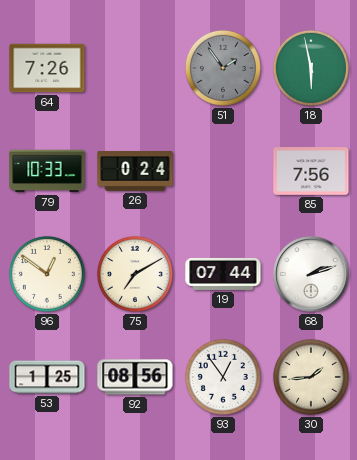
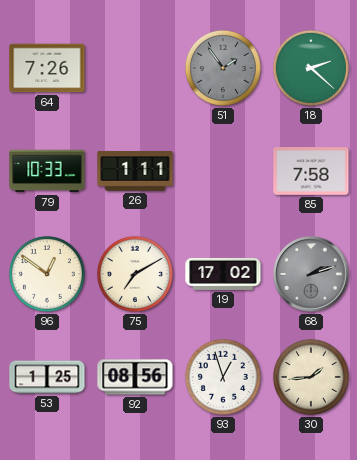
18: 5:58 -> 2:22
26: 0:24 -> 1:11
85: 7:56 -> 7:58
19: 07:44 -> 17:02
68 dial: white -> grey
93: 12:54 -> 12:57
